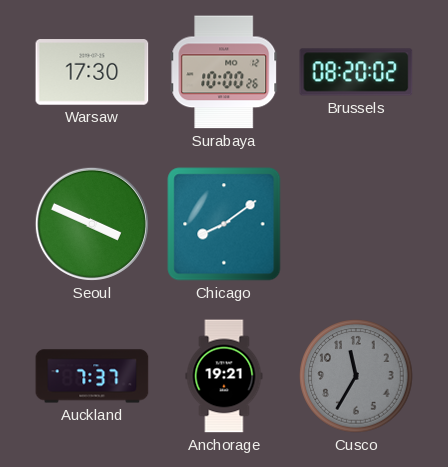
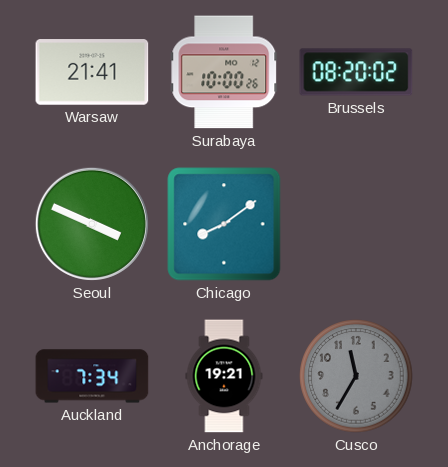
Warsaw: 17:30 -> 21:41
Auckland: 7:37 -> 7:34
